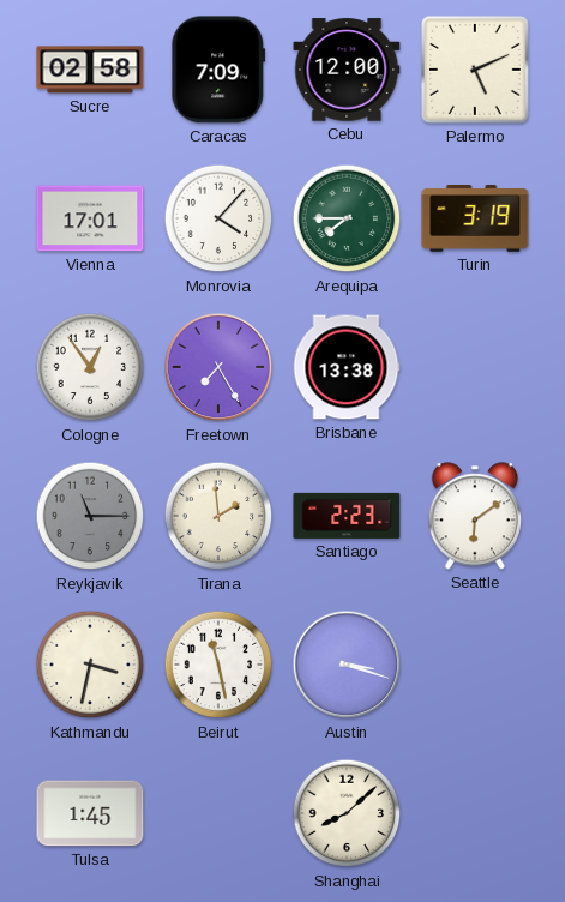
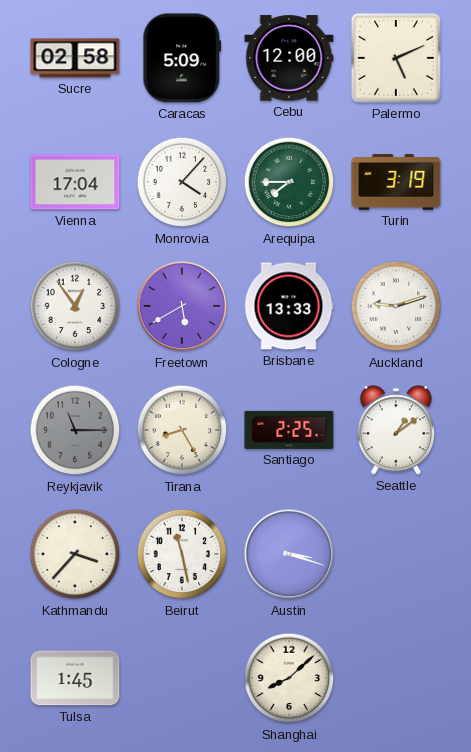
Caracas: 7:09 -> 5:09
Vienna: 17:01 -> 17:04
Freetown: 7:25 -> 5:40
Brisbane: 13:38 -> 13:33
Auckland: none -> 9:12
Tirana: 1:59 -> 8:25
Santiago: 2:23 -> 2:25
Seattle: 6:09 -> 1:09
Kathmandu: 3:32 -> 3:37
